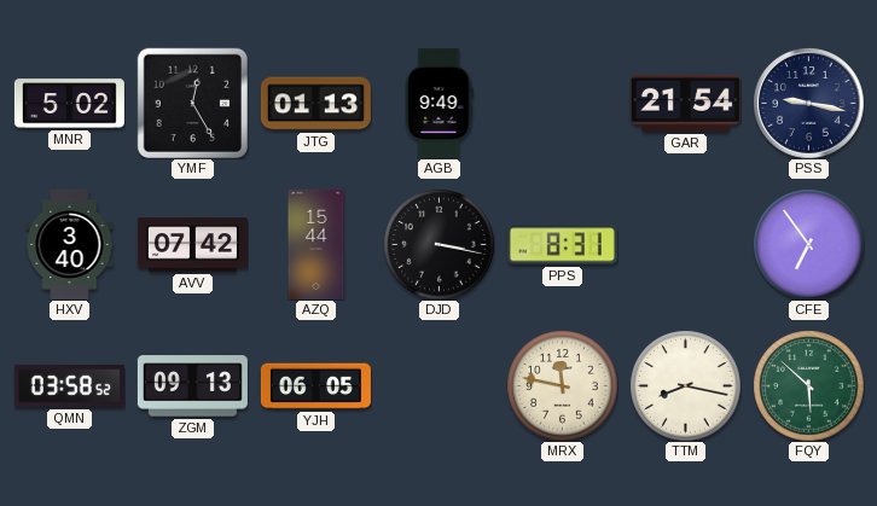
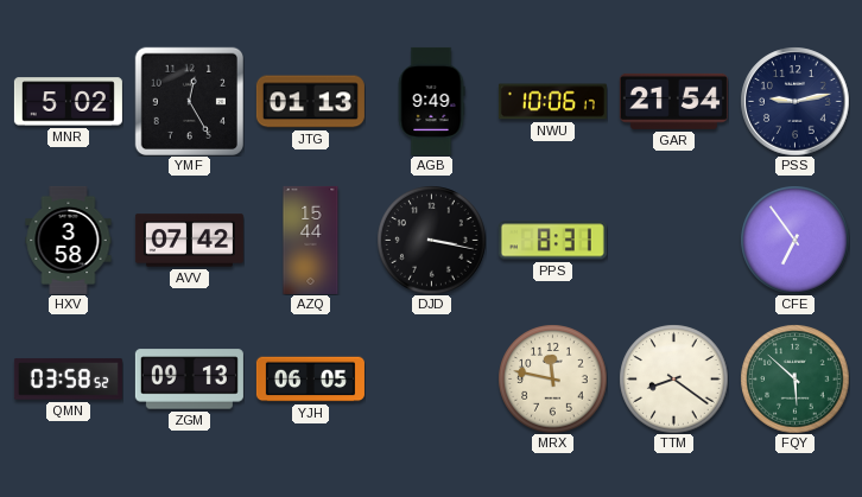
NWU: none -> 10:06
PSS: 9:17 -> 9:13
HXV: 3:40 -> 3:58
TTM: 8:17 -> 8:21
